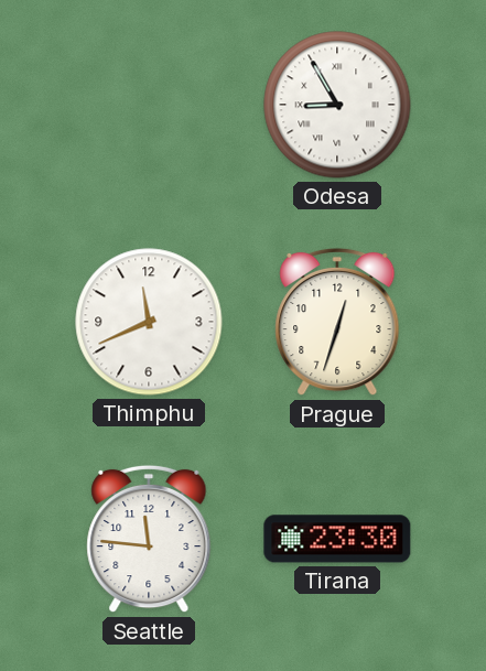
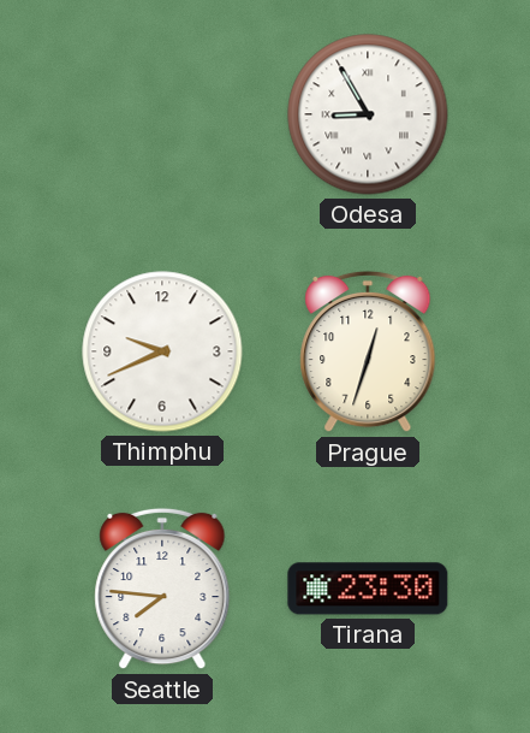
Thimphu: 11:41 -> 9:41
Seattle: 11:46 -> 7:46
